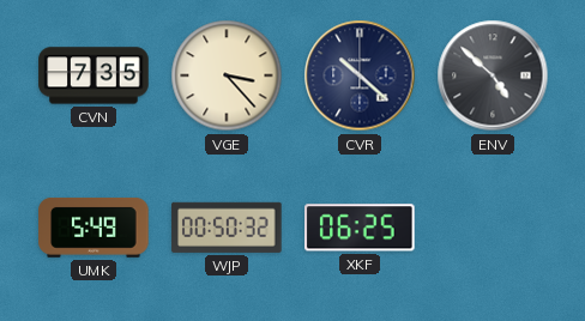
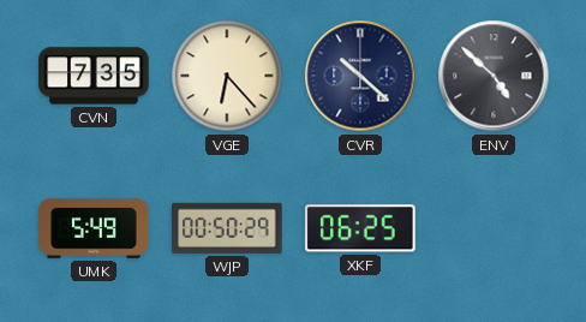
VGE: 3:23 -> 6:23
WJP: 00:50:32 -> 00:50:29
